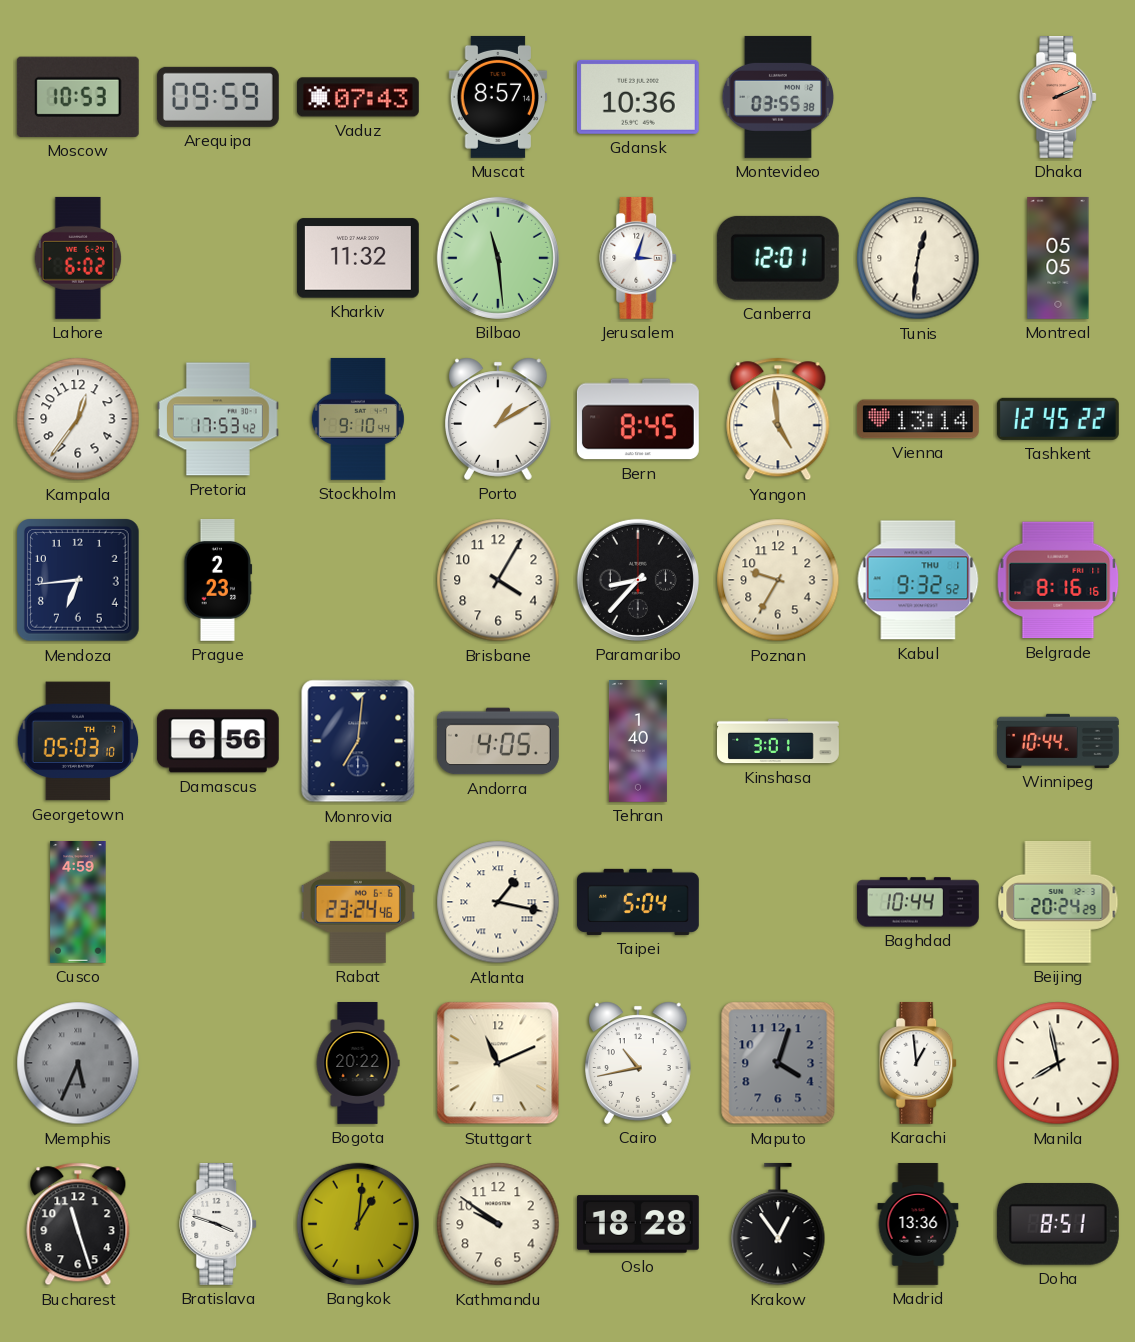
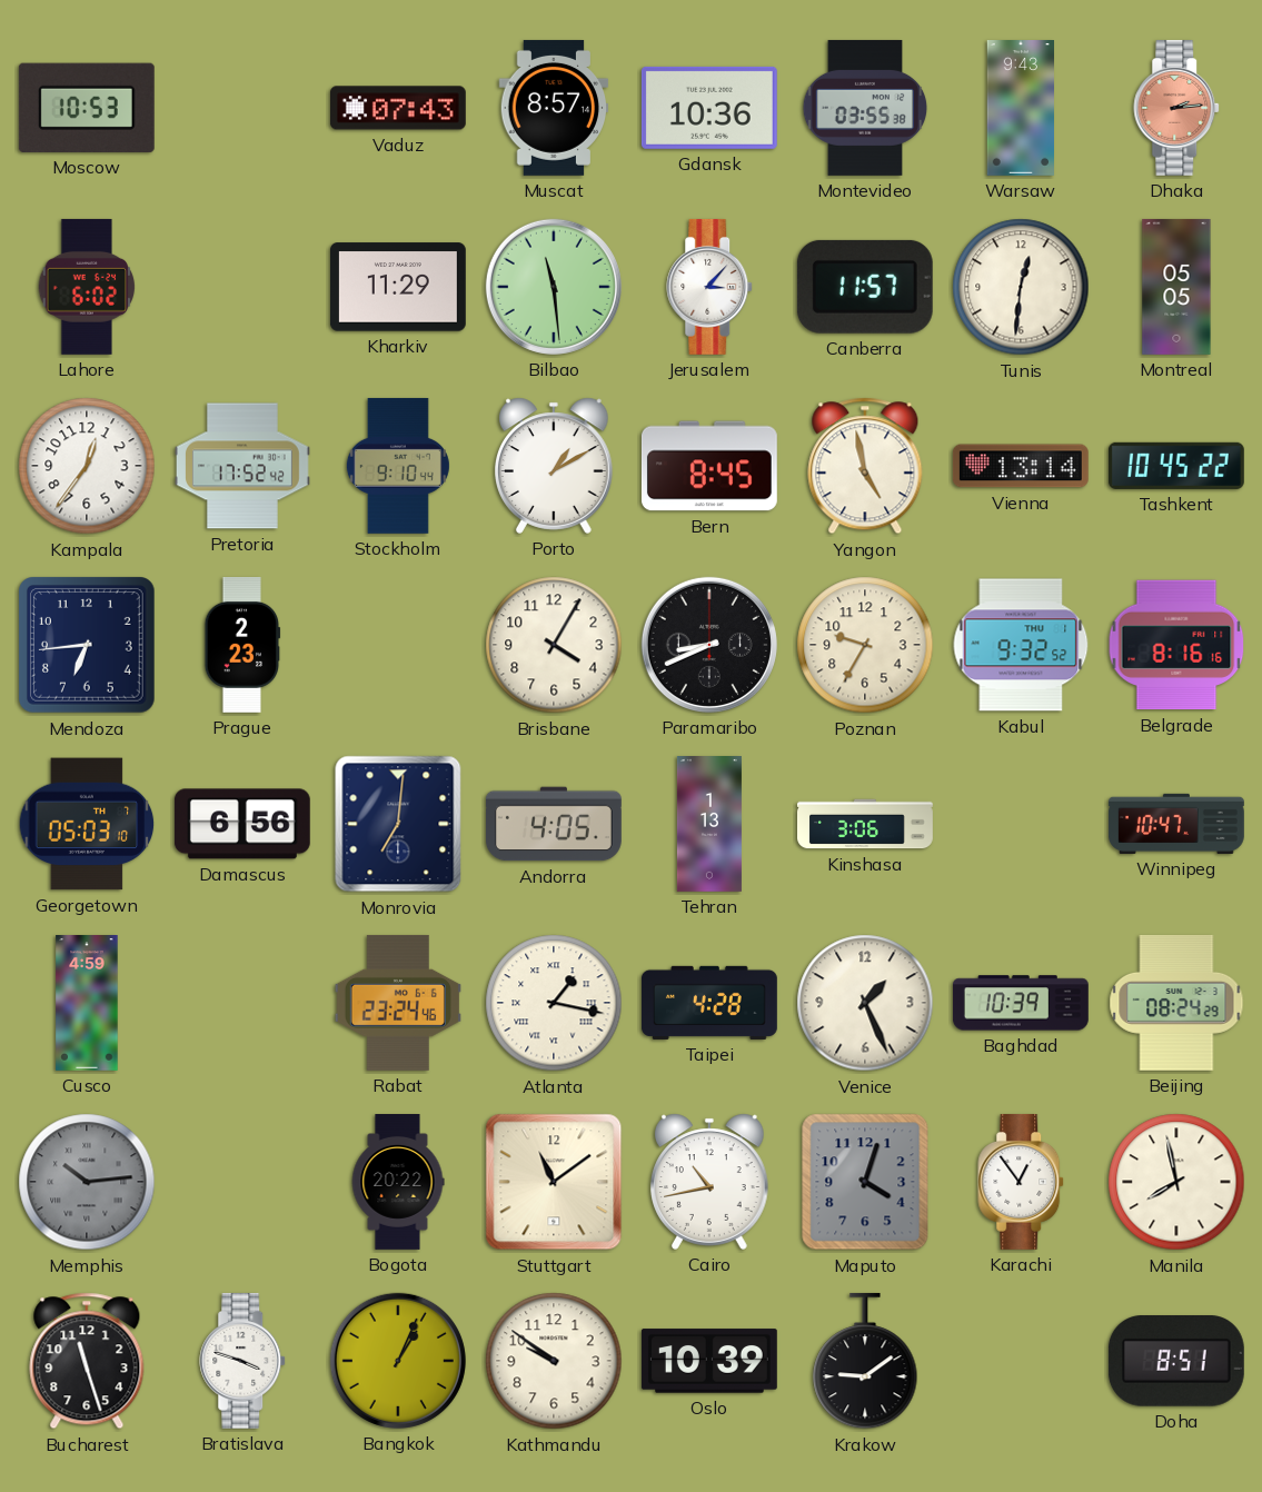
Arequipa: 09:59 -> none
Warsaw: none -> 9:43
Dhaka: 2:11 -> 2:14
Kharkiv: 11:32 -> 11:29
Jerusalem: 3:03 -> 3:07
Canberra: 12:01 -> 11:57
Pretoria: 17:53 -> 17:52
Yangon: 4:59 -> 4:58
Tashkent: 12:45 -> 10:45
Paramaribo: 8:37 -> 8:41
Tehran: 1:40 -> 1:13
Kinshasa: 3:01 -> 3:06
Winnipeg: 10:44 -> 10:47
Taipei: 5:04 -> 4:28
Venice: none -> 1:26
Baghdad: 10:44 -> 10:39
Beijing: 20:24 -> 08:24
Memphis: 5:34 -> 10:14
Stuttgart: 11:11 -> 11:09
Karachi: 12:59 -> 12:54
Bangkok: 1:01 -> 1:04
Oslo: 18:28 -> 10:39
Krakow: 12:54 -> 9:09
Madrid: 13:36 -> none
